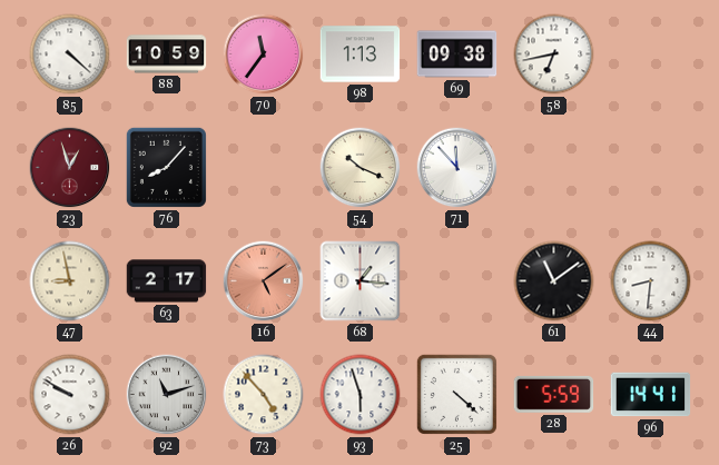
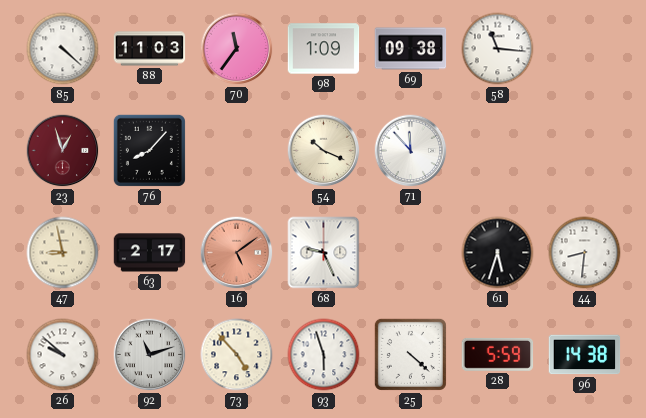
88: 10:59 -> 11:03
98: 1:13 -> 1:09
58: 6:43 -> 11:16
68: 1:16 -> 9:26
61: 11:09 -> 5:33
26: 9:50 -> 9:52
96: 14:41 -> 14:38
